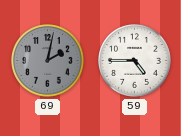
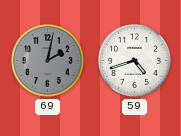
59: 4:45 -> 4:42
